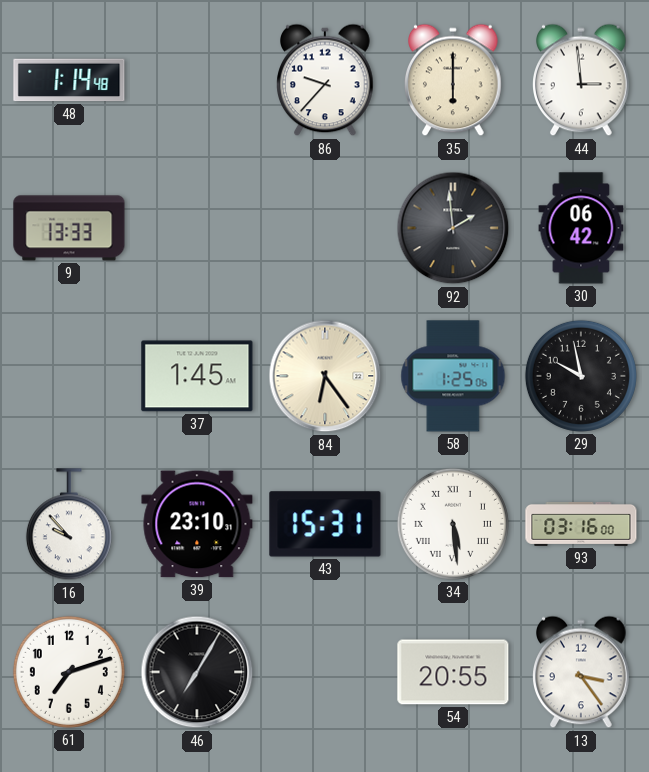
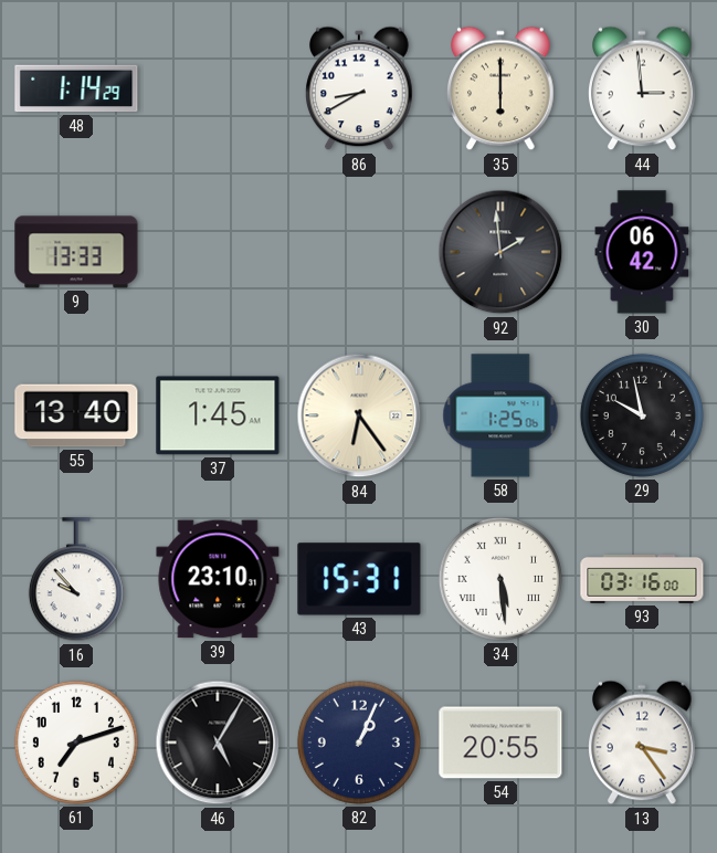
48: 1:14:48 -> 1:14:29
86: 9:37 -> 8:40
55: none -> 13:40
46: 7:05 -> 5:05
82: none -> 1:04
